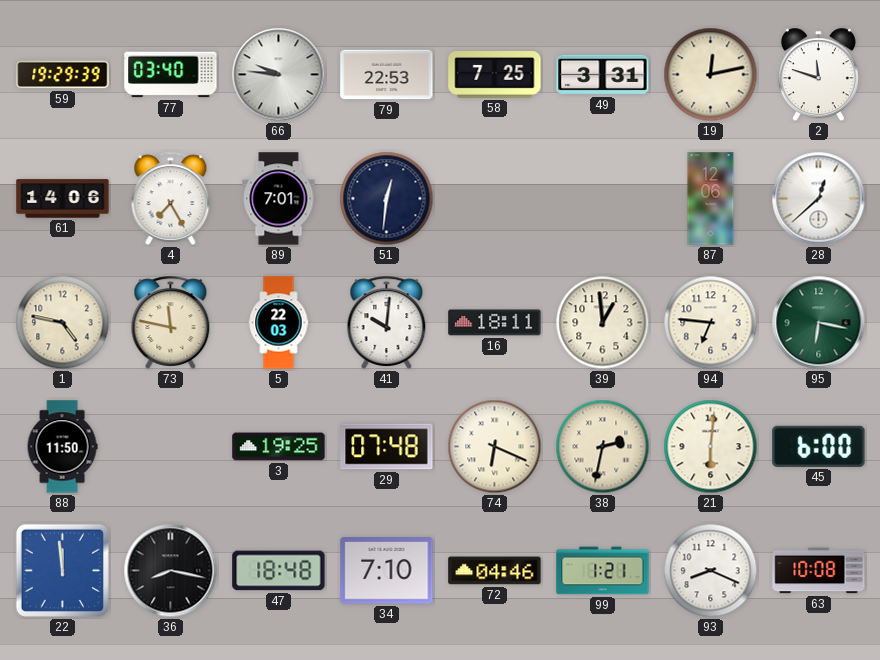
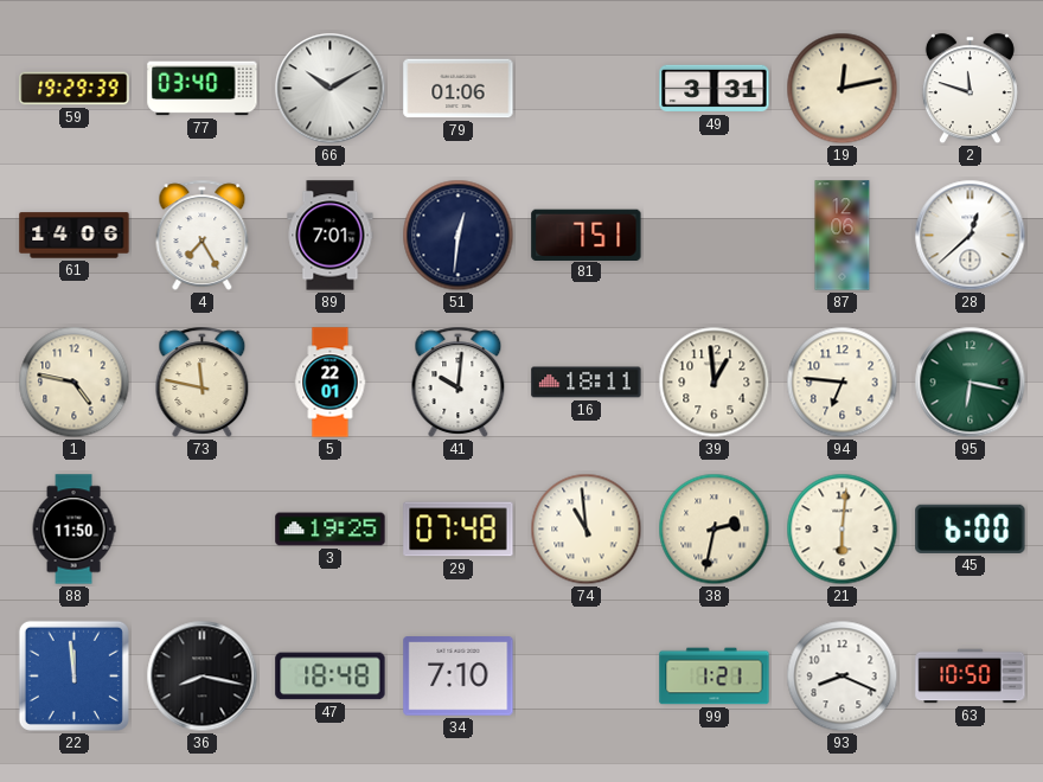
66: 9:46 -> 10:10
79: 22:53 -> 01:06
58: 7:25 -> none
81: none -> 7:51
5: 22:03 -> 22:01
74: 6:19 -> 10:59
72: 04:46 -> none
63: 10:08 -> 10:50
